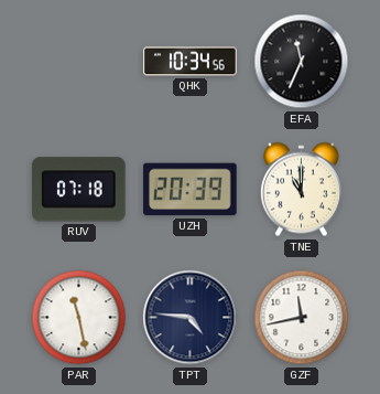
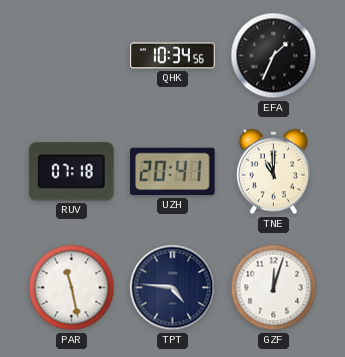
EFA: 11:34 -> 1:34
UZH: 20:39 -> 20:41
GZF: 11:43 -> 12:03
